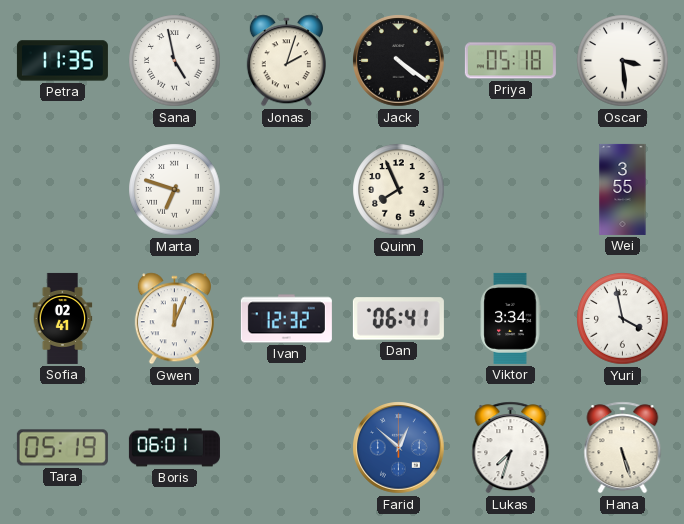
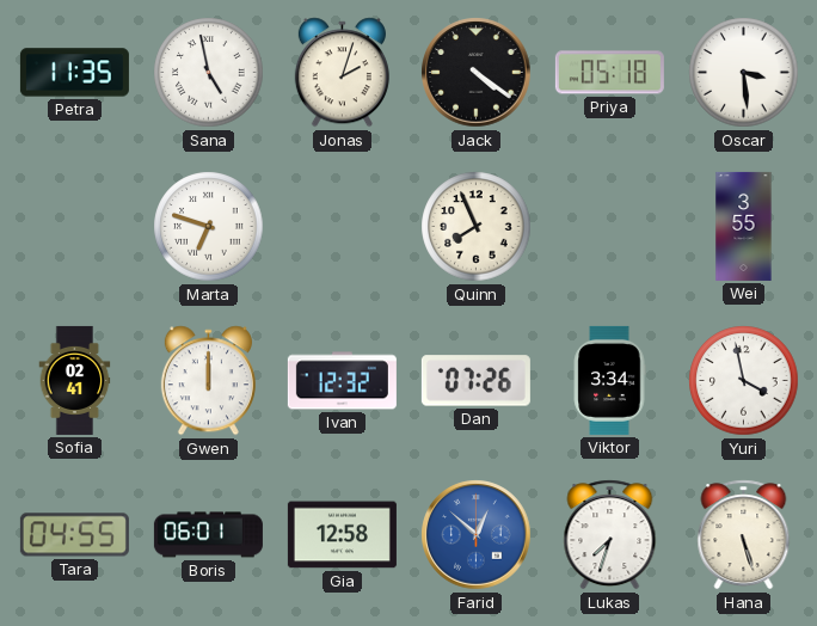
Gwen: 12:04 -> 12:00
Dan: 06:41 -> 07:26
Tara: 05:19 -> 04:55
Gia: none -> 12:58
